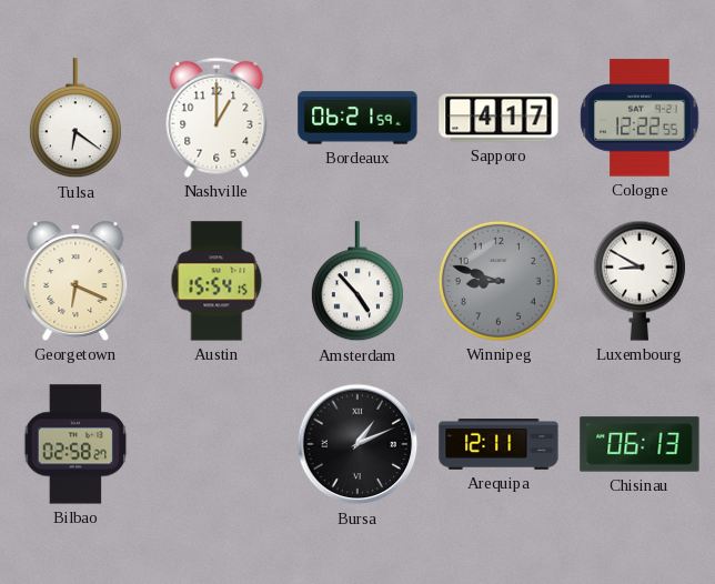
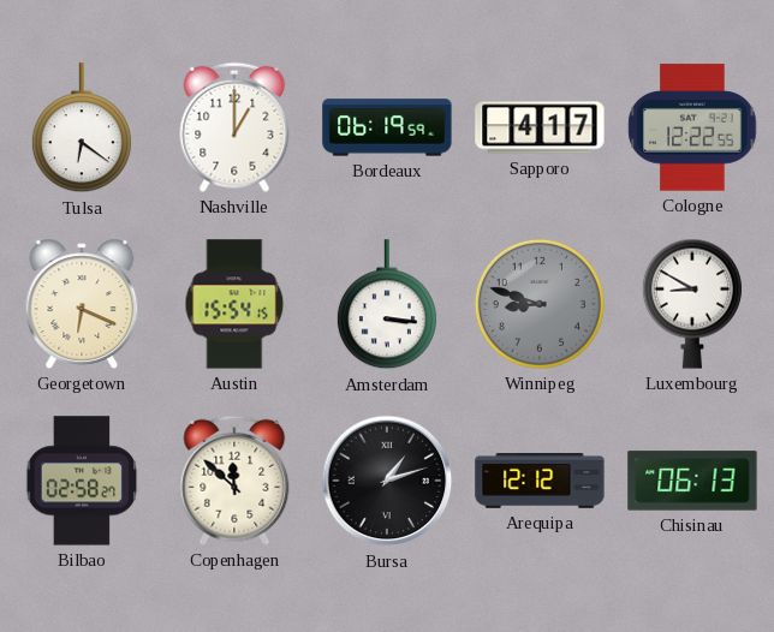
Bordeaux: 06:21 -> 06:19
Amsterdam: 4:53 -> 3:16
Copenhagen: none -> 11:52
Bursa: 1:11 -> 1:12
Arequipa: 12:11 -> 12:12
